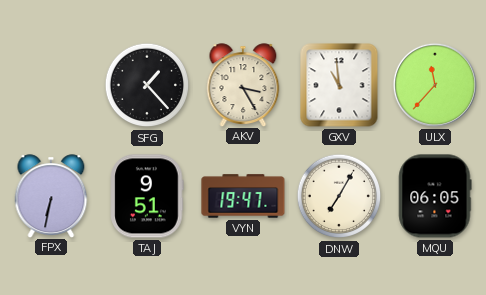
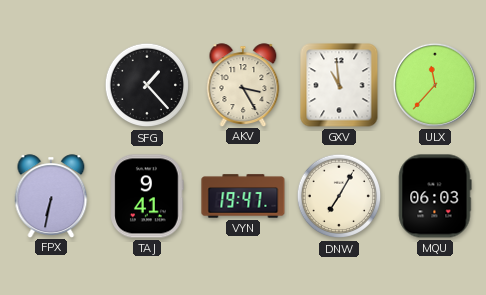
TAJ: 9:51 -> 9:41
MQU: 06:05 -> 06:03
